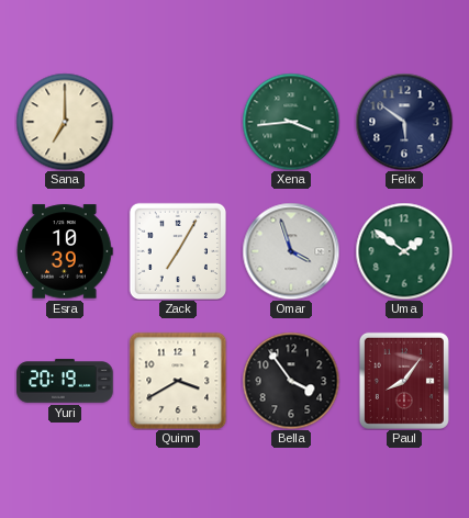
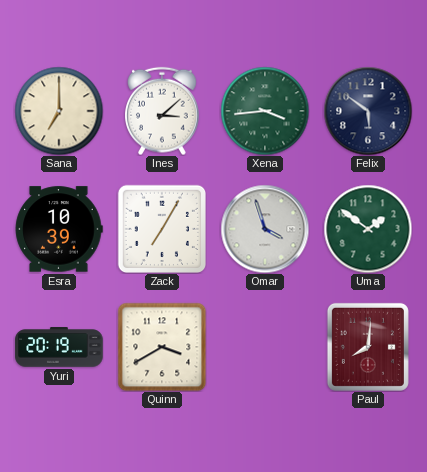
Ines: none -> 3:08
Bella: 3:54 -> none
Paul: 8:06 -> 8:01
